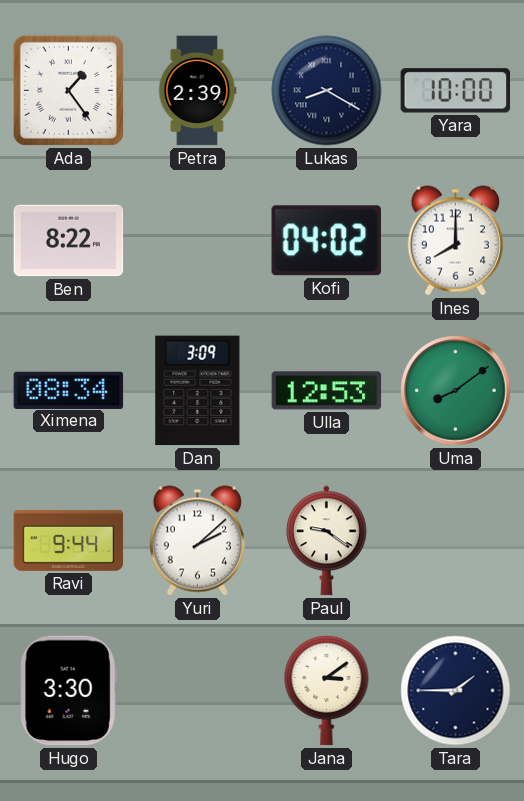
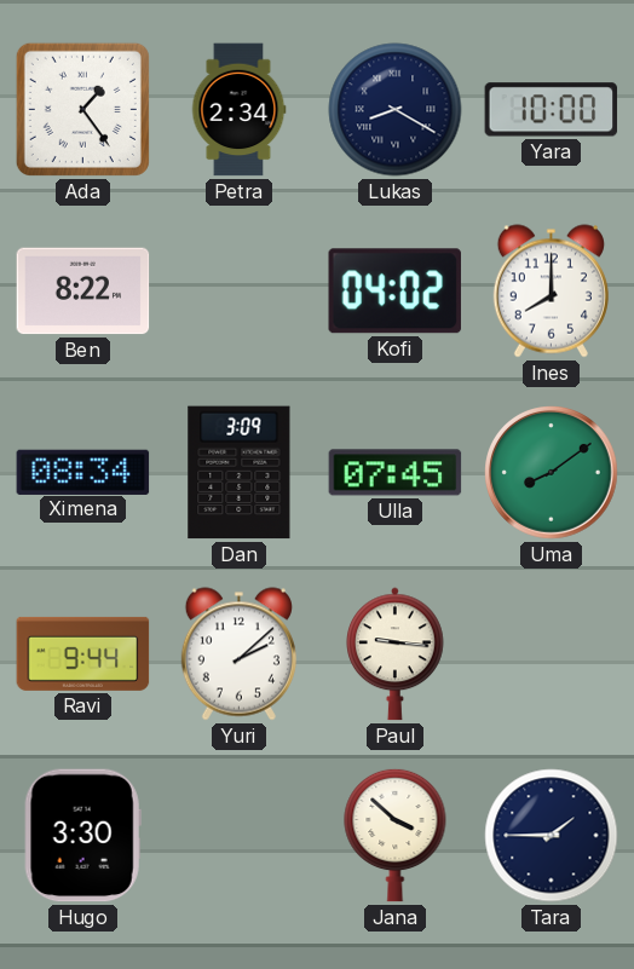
Petra: 2:39 -> 2:34
Ulla: 12:53 -> 07:45
Paul: 9:21 -> 9:16
Jana: 3:09 -> 3:52
